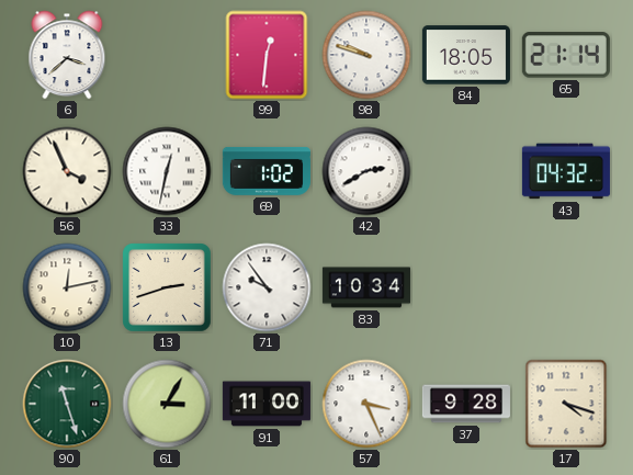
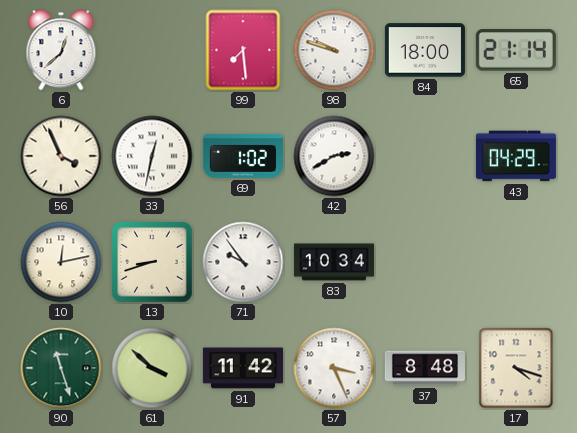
6: 3:38 -> 12:38
99: 12:31 -> 7:29
84: 18:05 -> 18:00
43: 04:32 -> 04:29
13: 2:42 -> 8:42
61: 3:05 -> 3:52
91: 11:00 -> 11:42
37: 9:28 -> 8:48
